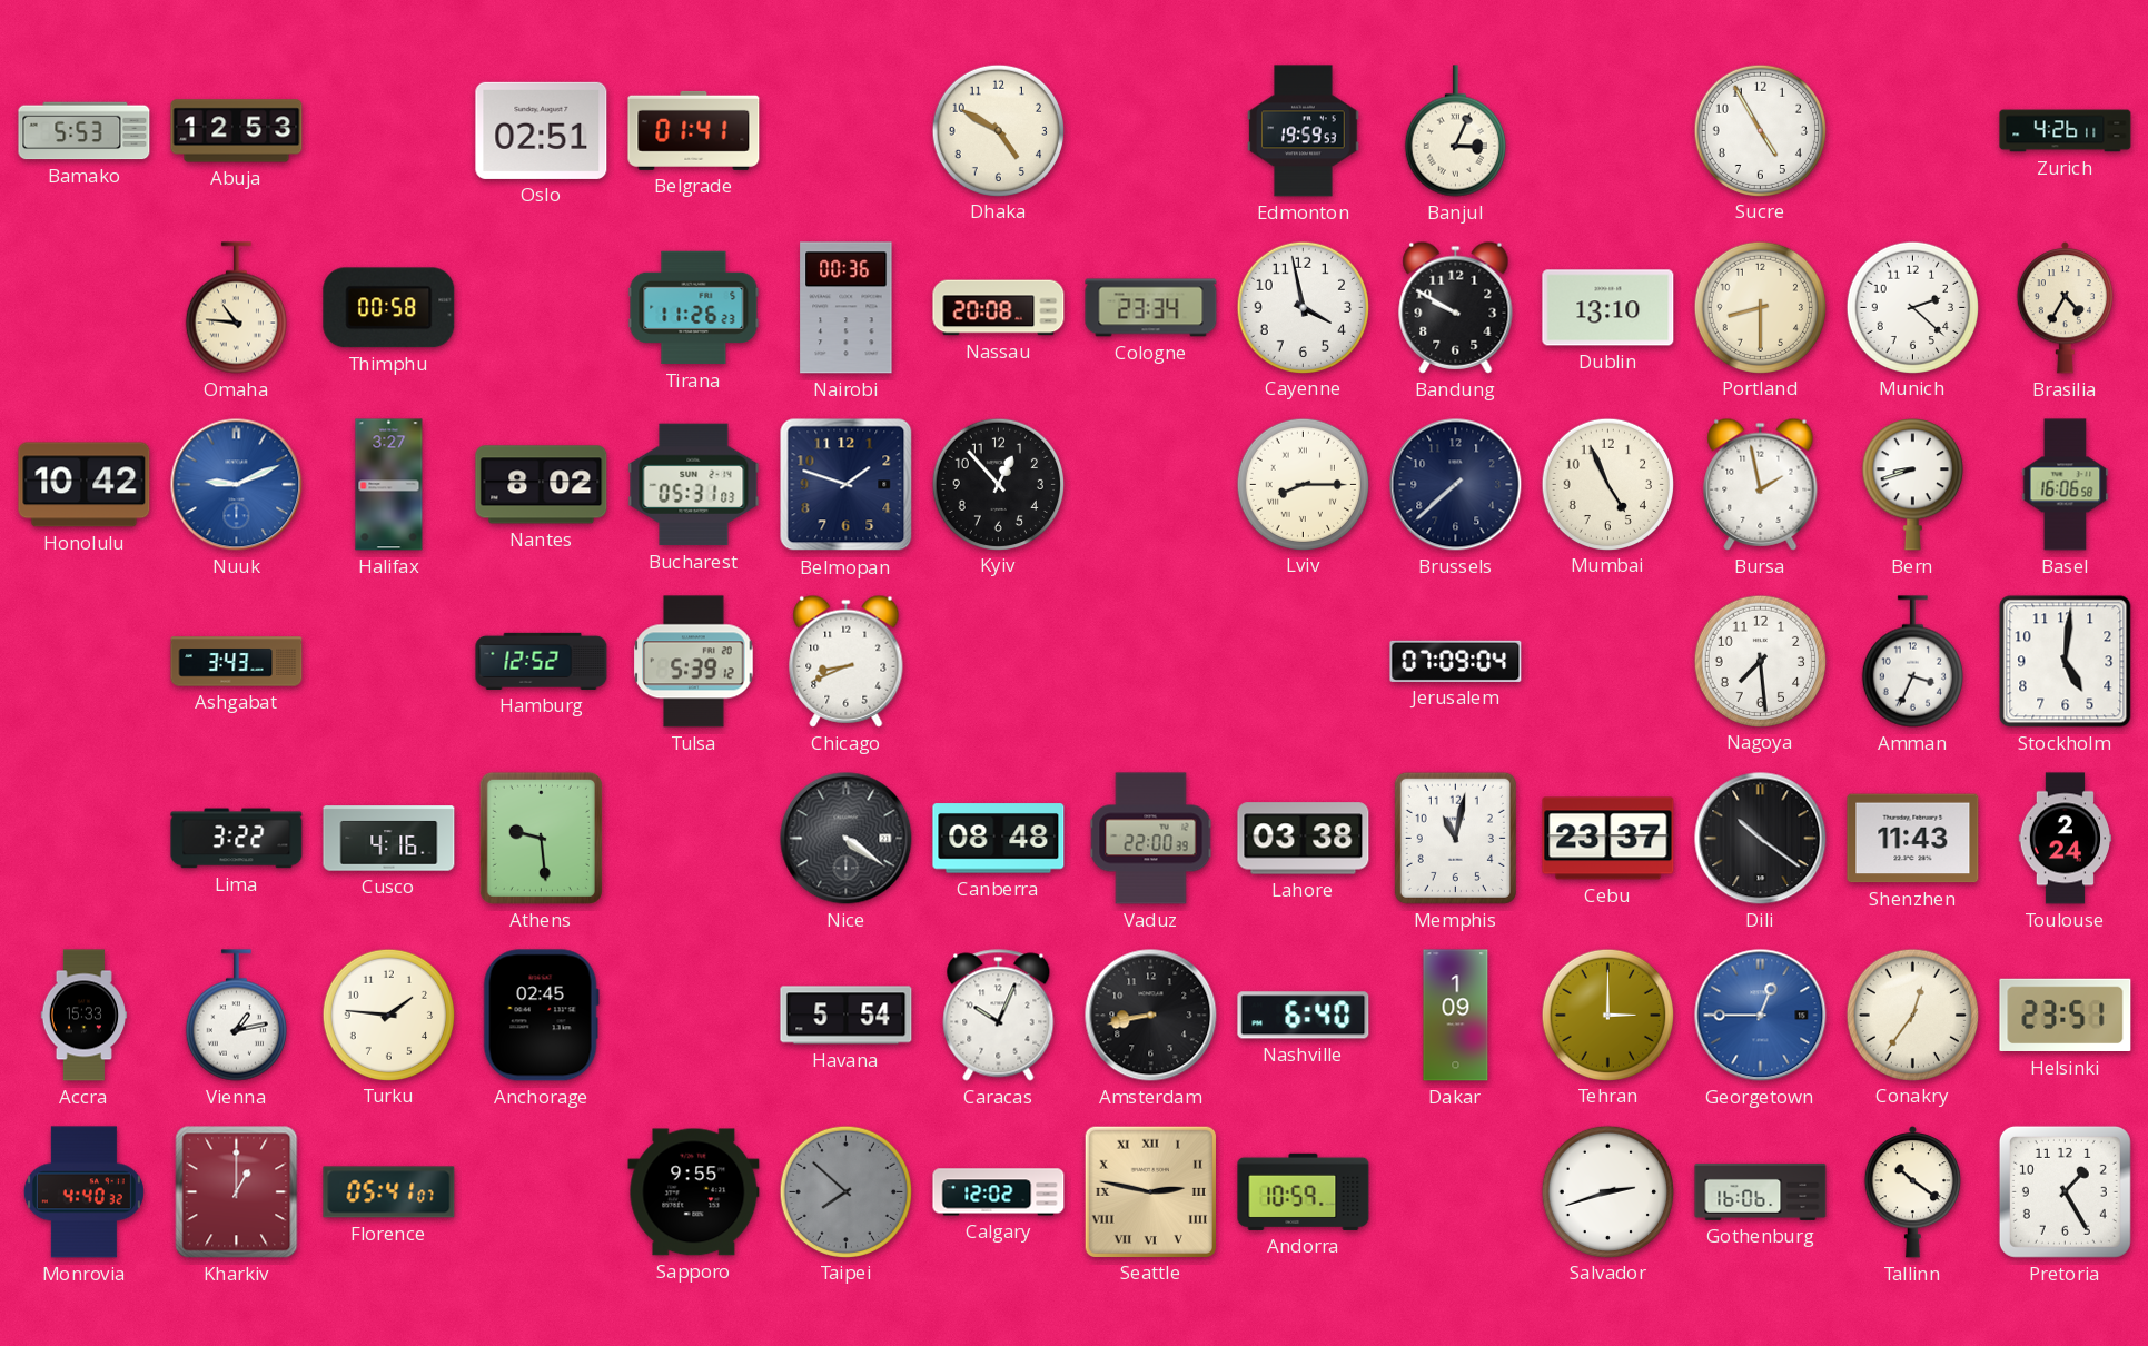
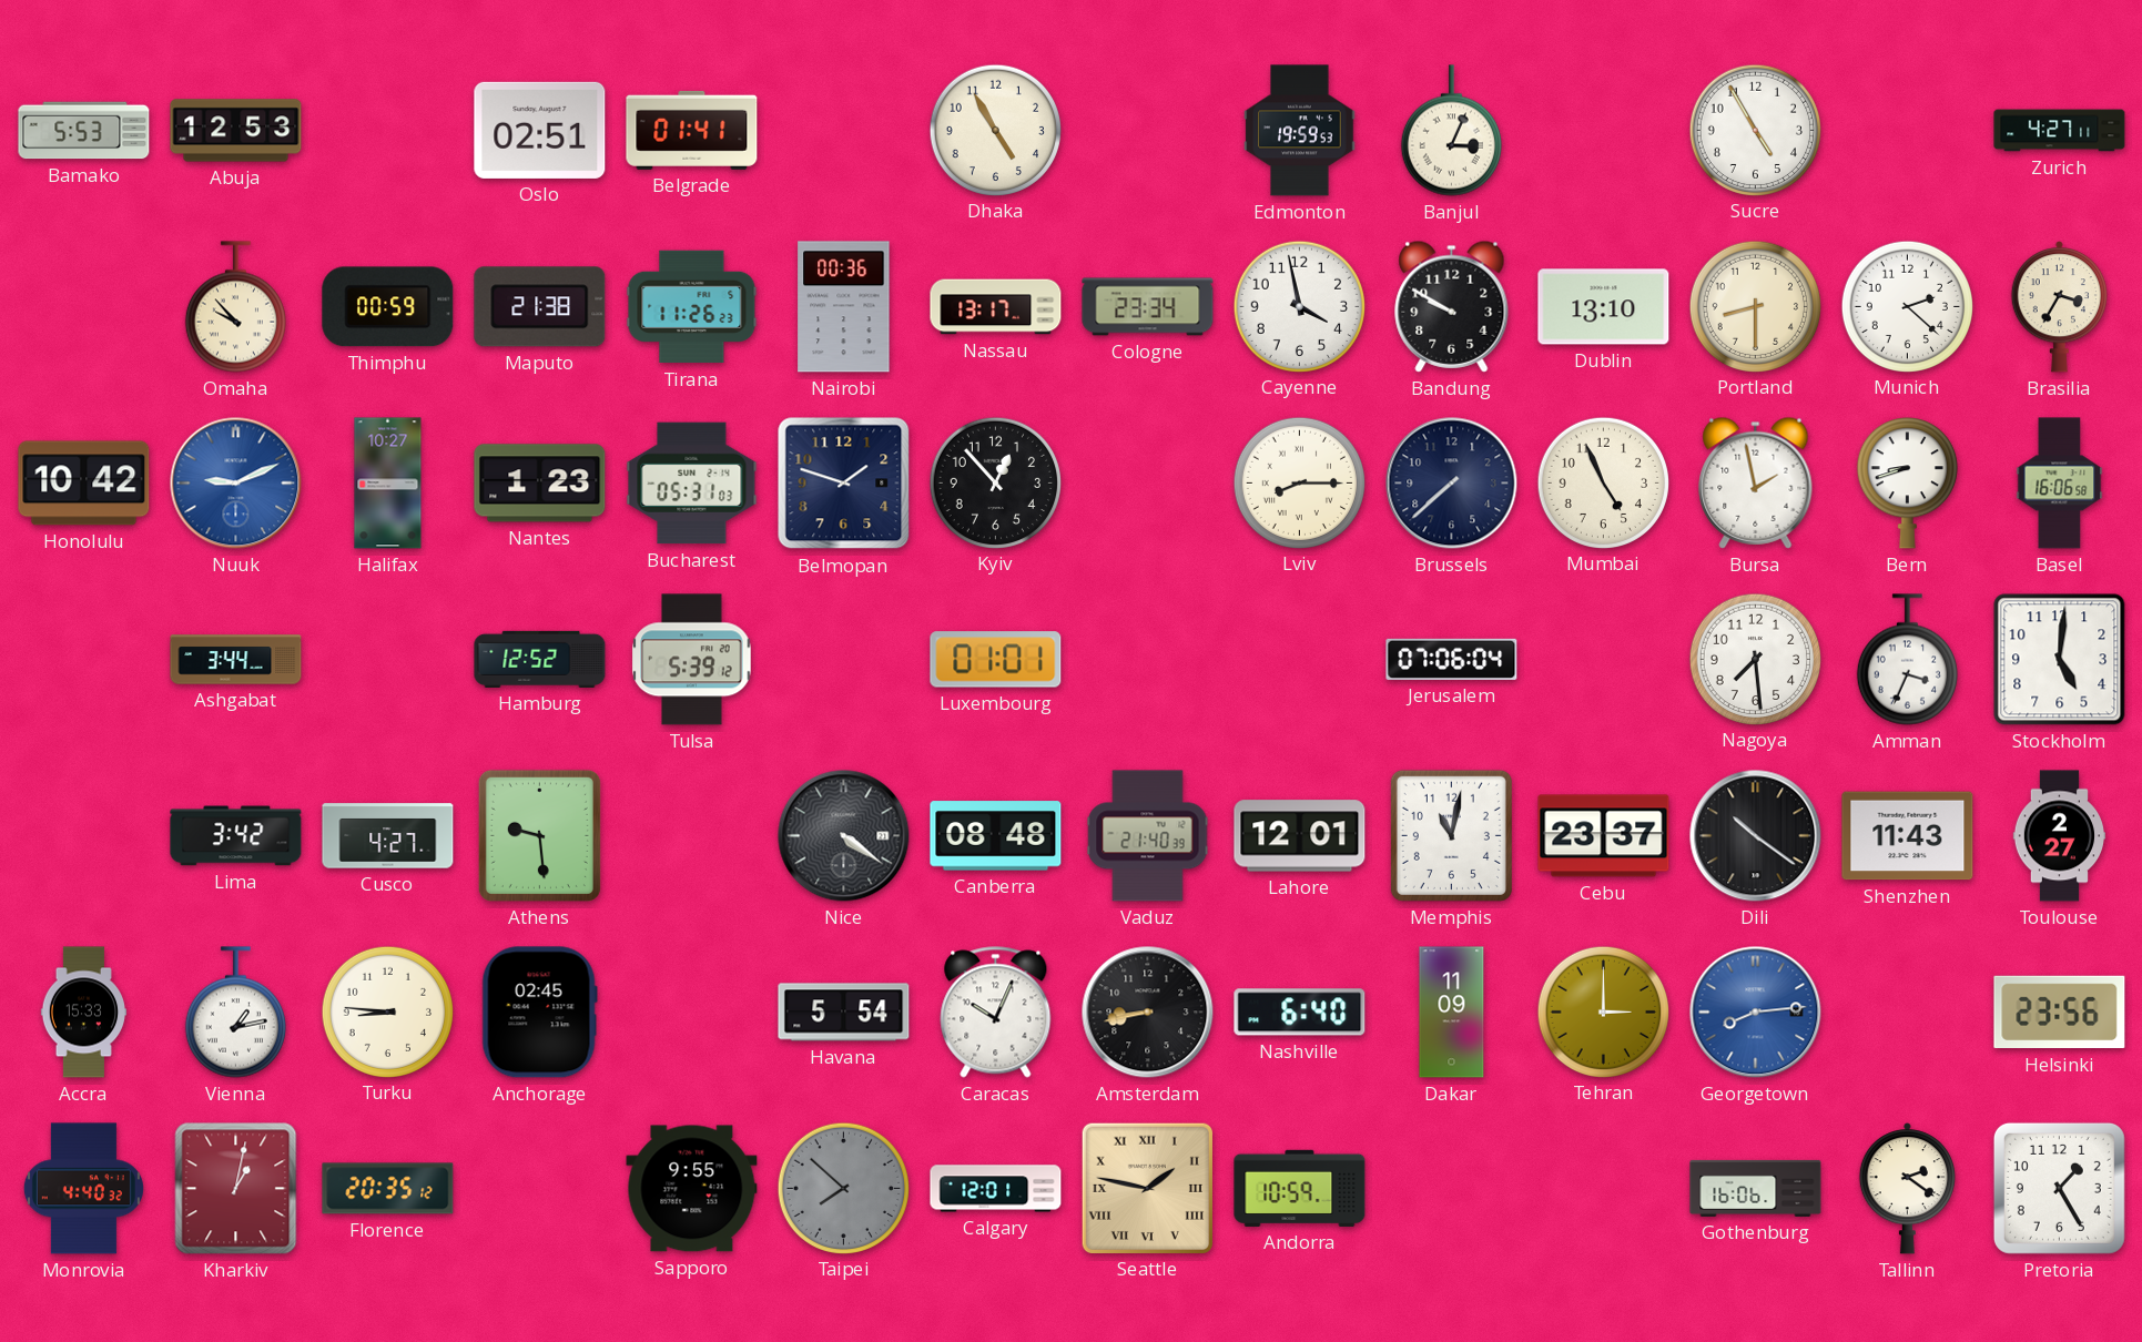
Dhaka: 4:50 -> 4:55
Zurich: 4:26 -> 4:27
Omaha: 10:46 -> 9:53
Thimphu: 00:58 -> 00:59
Maputo: none -> 21:38
Nassau: 20:08 -> 13:17
Brasilia: 4:35 -> 3:35
Halifax: 3:27 -> 10:27
Nantes: 8:02 -> 1:23
Ashgabat: 3:43 -> 3:44
Chicago: 8:41 -> none
Luxembourg: none -> 01:01
Jerusalem: 07:09 -> 07:06
Lima: 3:22 -> 3:42
Cusco: 4:16 -> 4:27
Vaduz: 22:00 -> 21:40
Lahore: 03:38 -> 12:01
Toulouse: 2:24 -> 2:27
Turku: 1:46 -> 8:46
Dakar: 1:09 -> 11:09
Georgetown: 12:45 -> 8:14
Conakry: 12:36 -> none
Helsinki: 23:51 -> 23:56
Kharkiv: 1:00 -> 1:02
Florence: 05:41 -> 20:35
Calgary: 12:02 -> 12:01
Seattle: 2:47 -> 1:47
Salvador: 2:42 -> none
Tallinn: 10:21 -> 2:21
